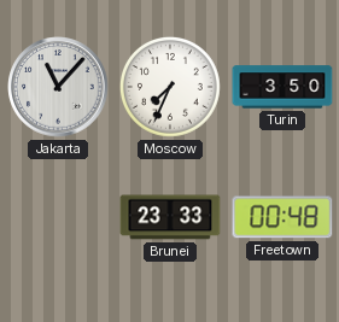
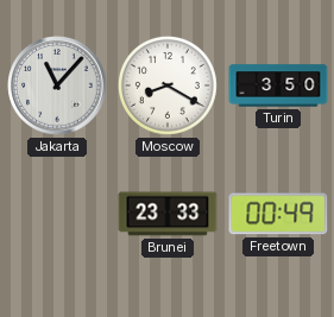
Moscow: 7:34 -> 8:20
Freetown: 00:48 -> 00:49
